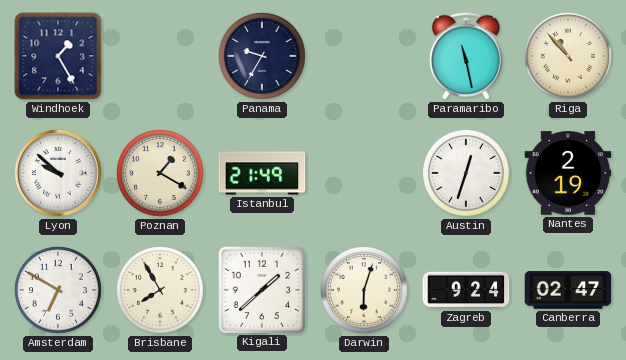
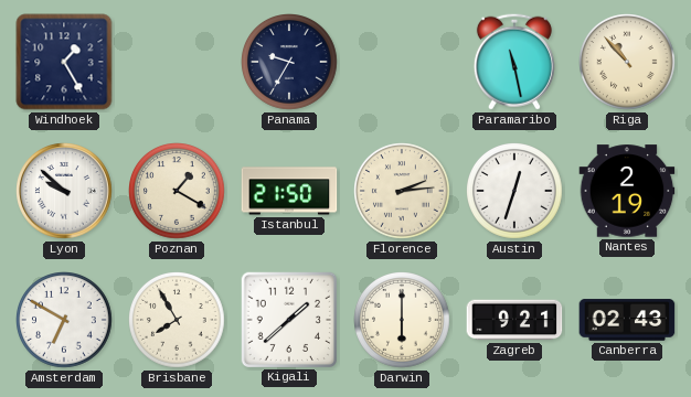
Istanbul: 21:49 -> 21:50
Florence: none -> 2:14
Darwin: 6:03 -> 6:00
Zagreb: 9:24 -> 9:21
Canberra: 02:47 -> 02:43
